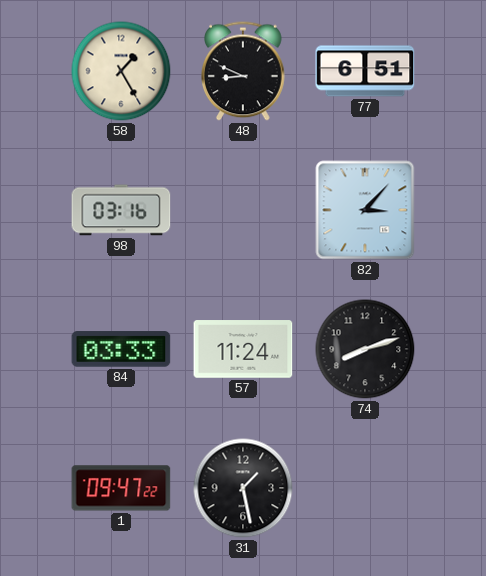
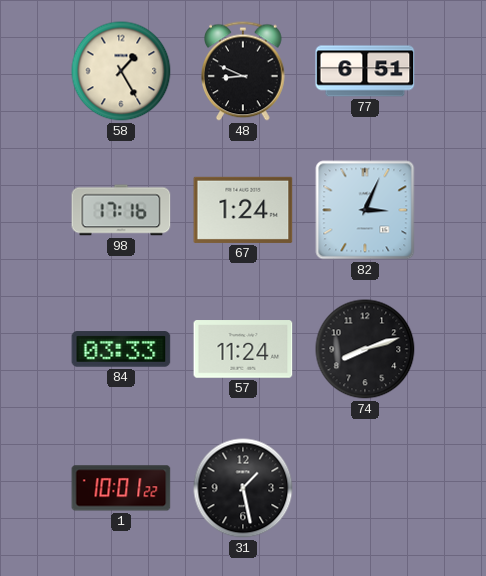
98: 03:16 -> 17:16
67: none -> 1:24
82: 3:07 -> 3:04
1: 09:47 -> 10:01
